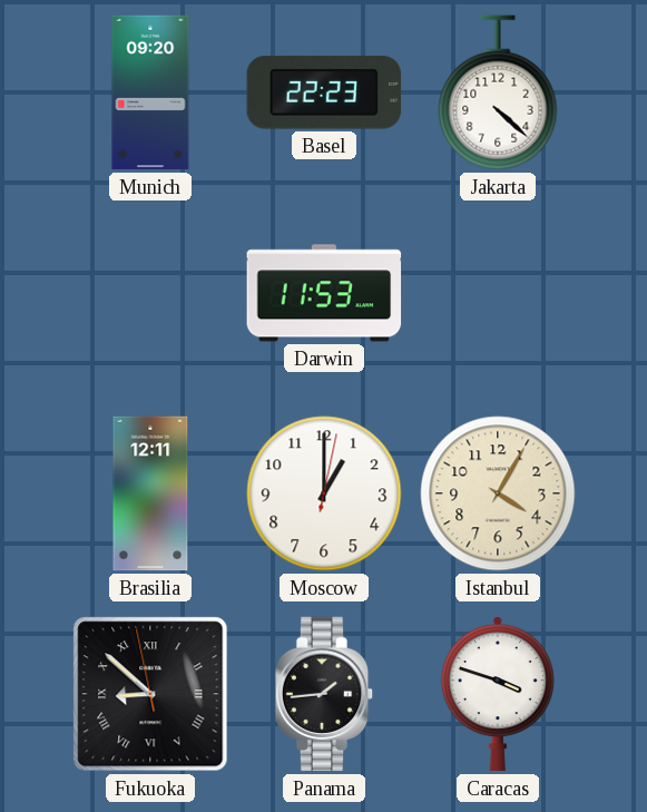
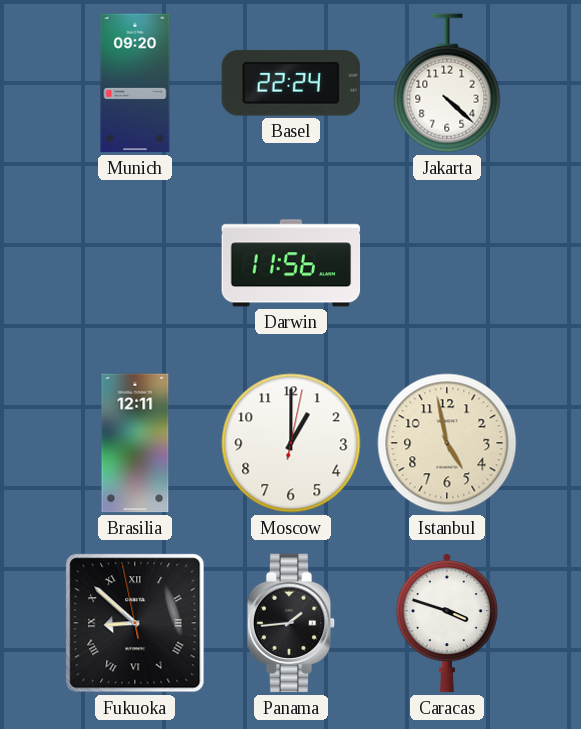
Basel: 22:23 -> 22:24
Darwin: 11:53 -> 11:56
Istanbul: 4:05 -> 4:58
